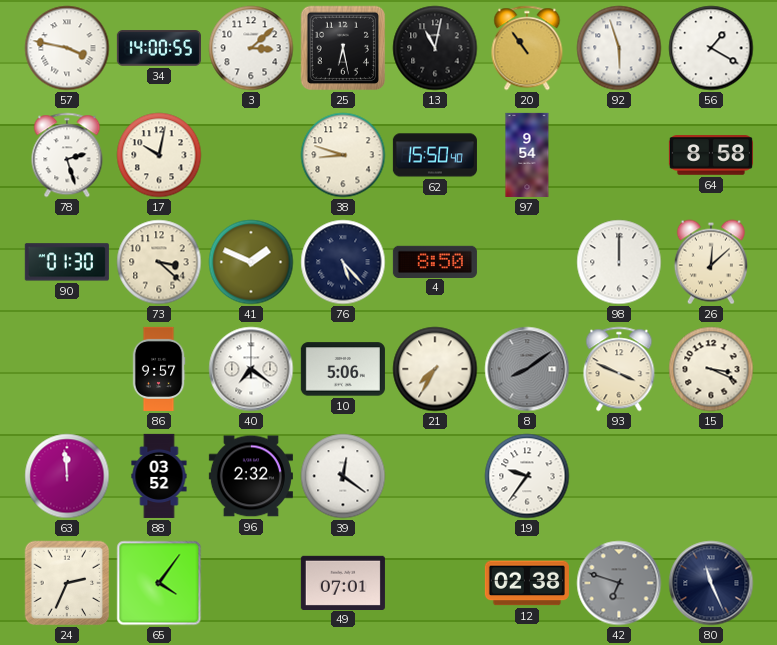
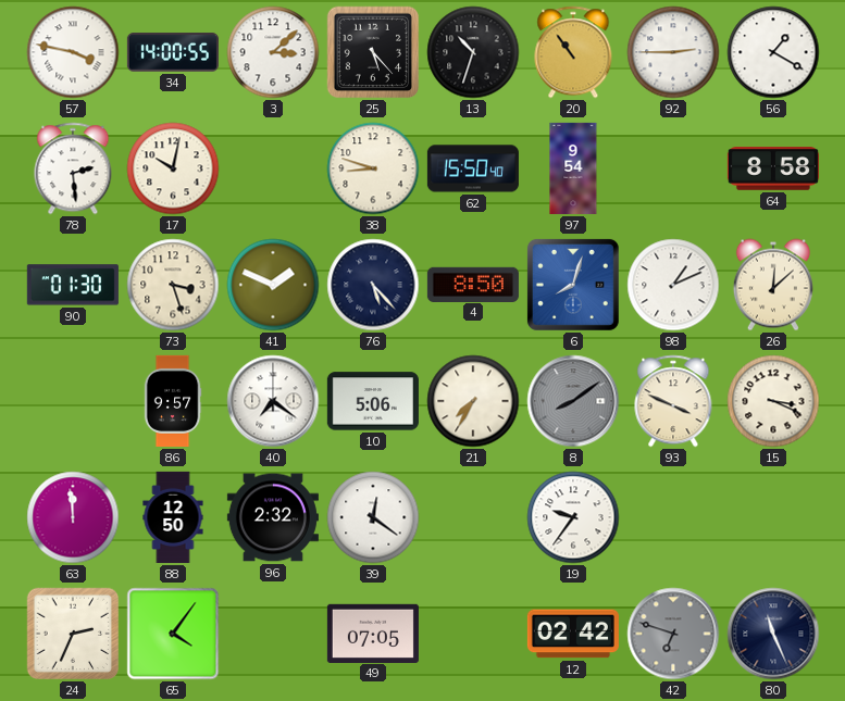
25: 6:28 -> 5:23
13: 11:02 -> 10:33
92: 5:57 -> 2:45
78: 2:27 -> 2:29
73: 3:22 -> 3:27
6: none -> 8:03
98: 12:00 -> 1:11
88: 03:52 -> 12:50
49: 07:01 -> 07:05
12: 02:38 -> 02:42
